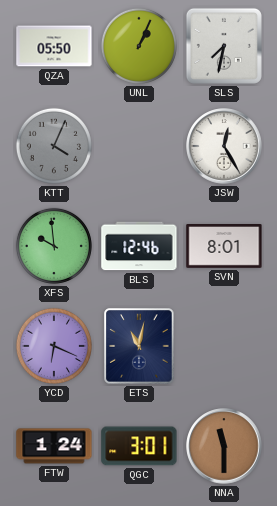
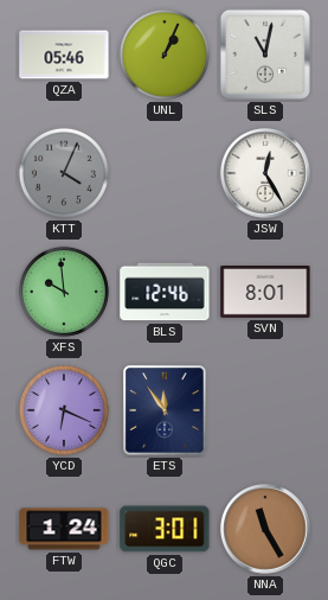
QZA: 05:50 -> 05:46
SLS: 7:32 -> 11:02
ETS: 11:02 -> 11:54
NNA: 11:30 -> 11:25
